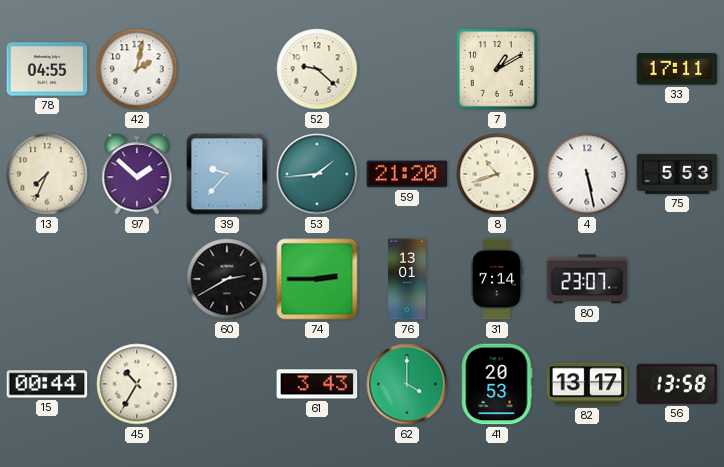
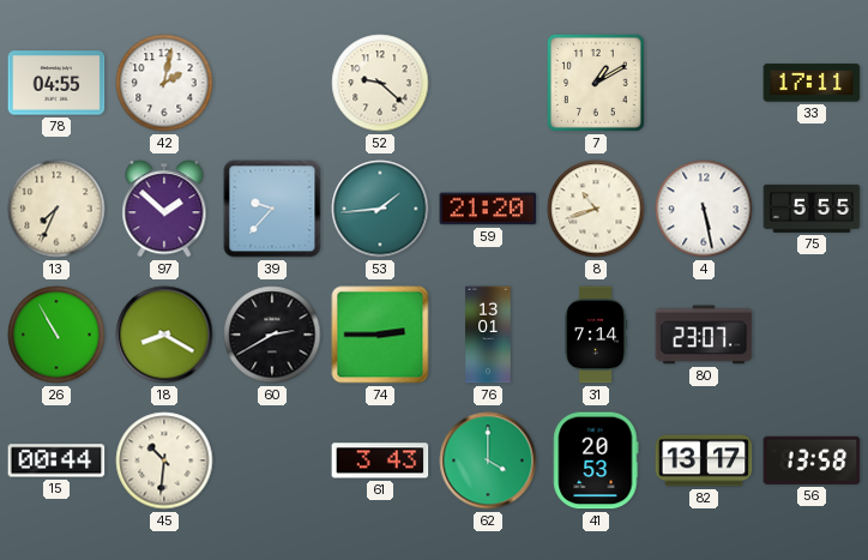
75: 5:53 -> 5:55
26: none -> 10:55
18: none -> 8:20
45: 10:35 -> 10:31
